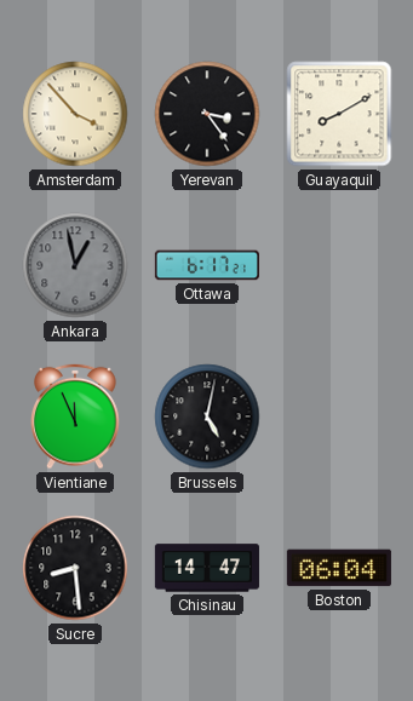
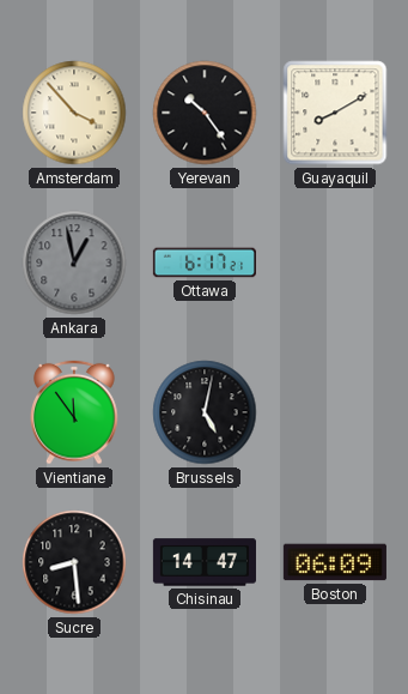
Yerevan: 3:24 -> 10:24
Vientiane: 11:56 -> 11:54
Boston: 06:04 -> 06:09
